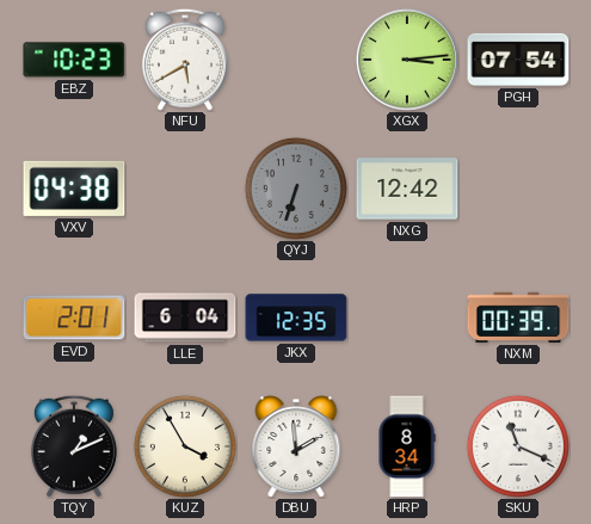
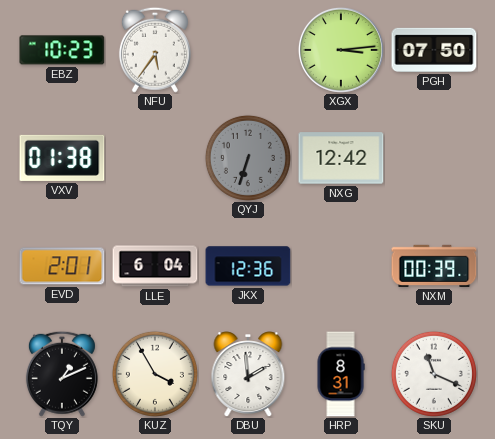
NFU: 5:40 -> 5:36
PGH: 07:54 -> 07:50
VXV: 04:38 -> 01:38
JKX: 12:35 -> 12:36
HRP: 8:34 -> 8:31
